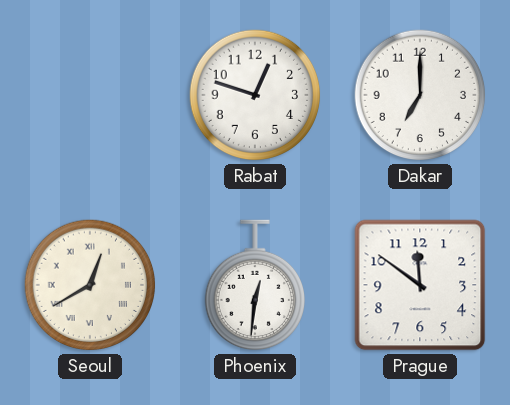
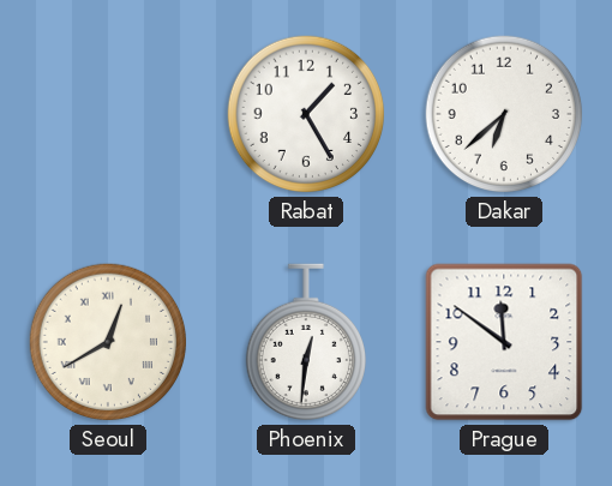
Rabat: 12:48 -> 1:25
Dakar: 7:00 -> 6:38
